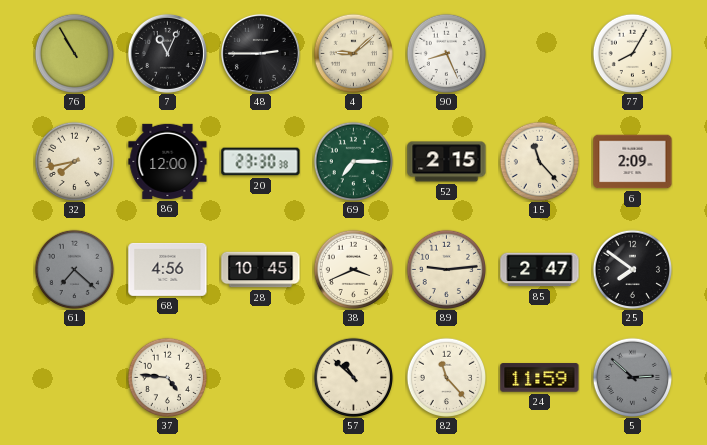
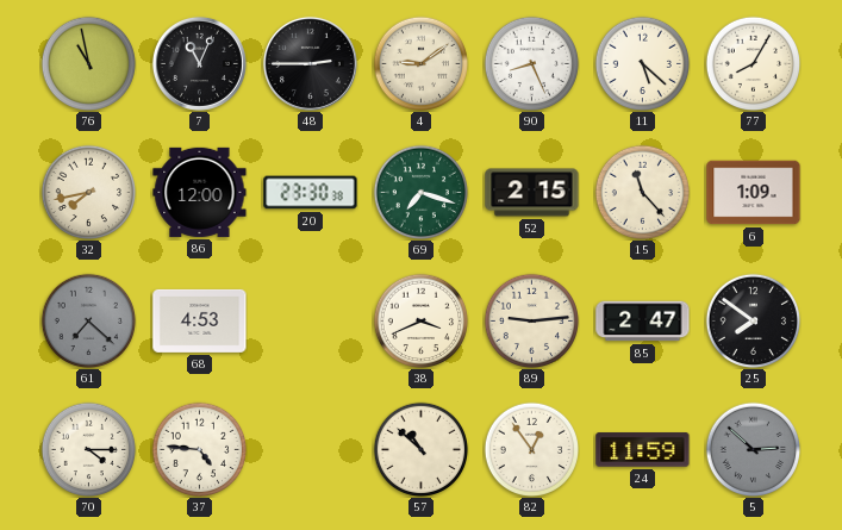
76: 10:55 -> 10:58
4: 9:08 -> 9:09
11: none -> 5:22
69: 7:15 -> 7:18
6: 2:09 -> 1:09
68: 4:56 -> 4:53
28: 10:45 -> none
70: none -> 4:15
82: 11:23 -> 12:54
